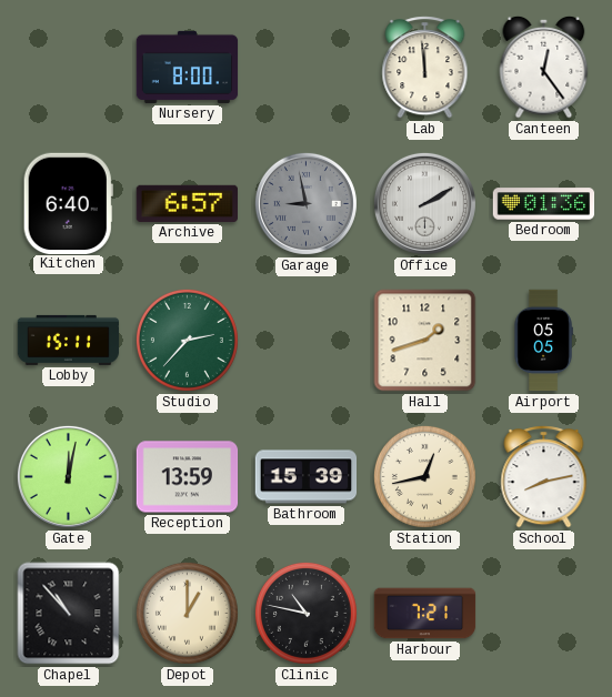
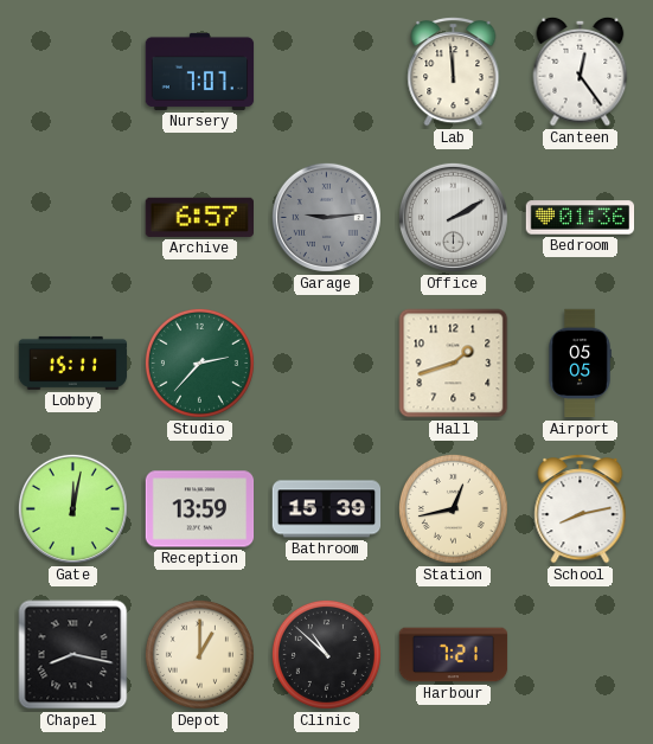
Nursery: 8:00 -> 7:07
Kitchen: 6:40 -> none
Garage: 8:58 -> 9:14
Chapel: 10:53 -> 8:17
Clinic: 10:47 -> 10:52
